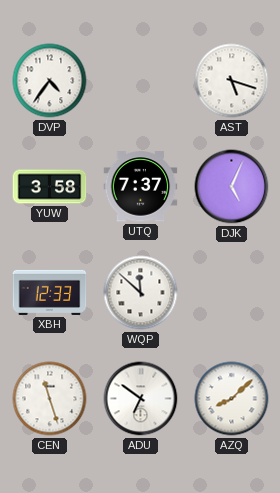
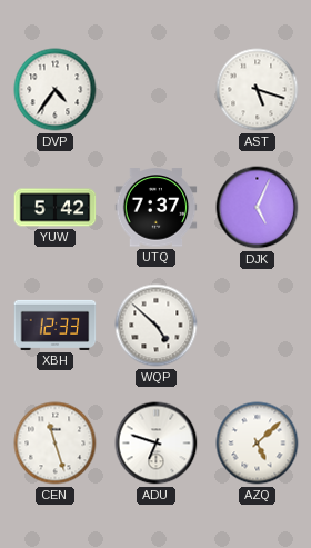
YUW: 3:58 -> 5:42
WQP: 11:52 -> 4:52
ADU: 6:51 -> 6:48
AZQ: 8:08 -> 5:08
